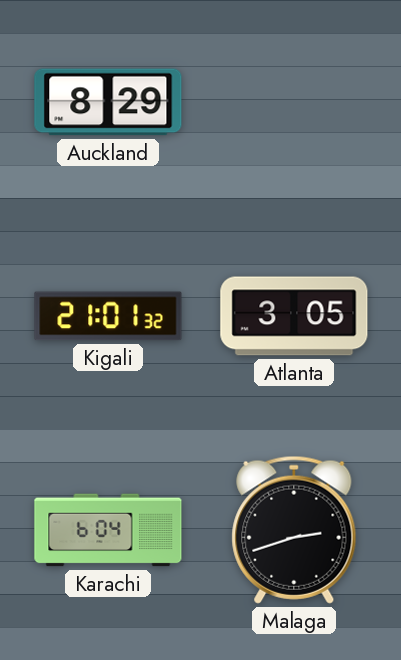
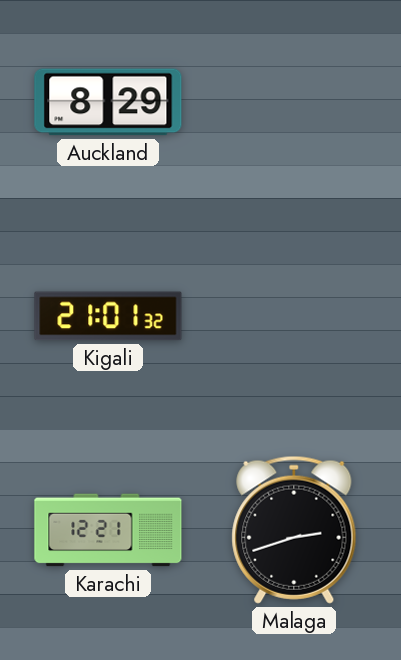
Atlanta: 3:05 -> none
Karachi: 6:04 -> 12:21
